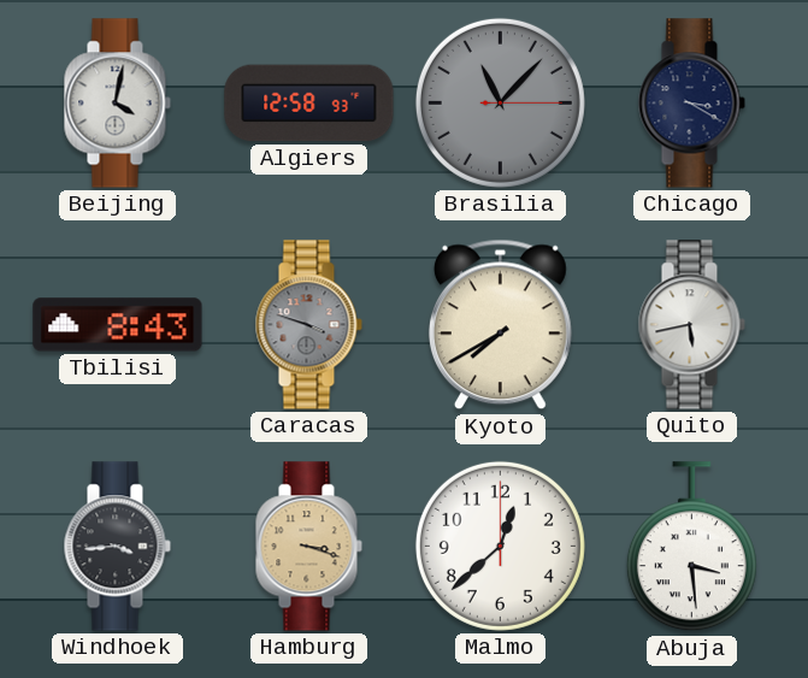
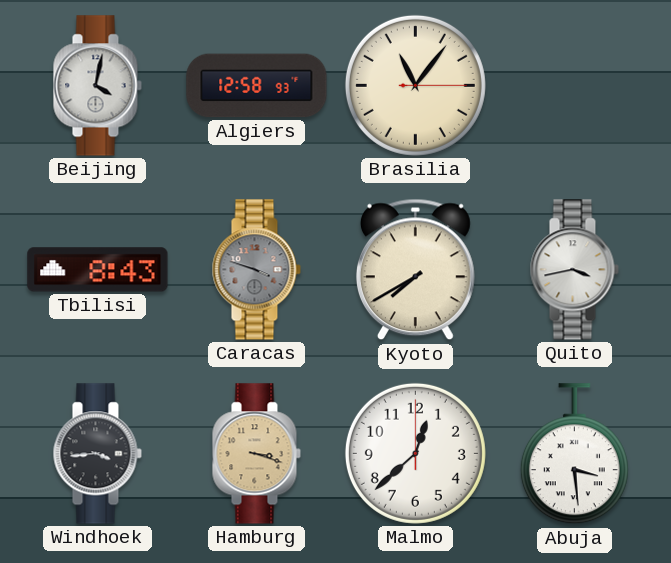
Brasilia: 11:07 -> 11:06
Brasilia dial: grey -> cream
Chicago: 3:20 -> none
Quito: 5:43 -> 3:43
